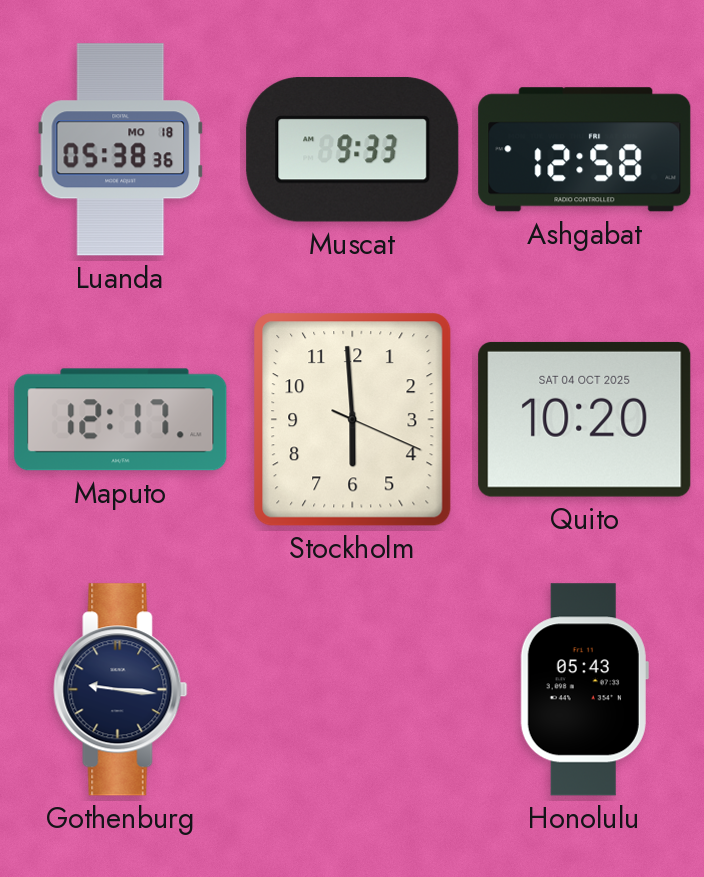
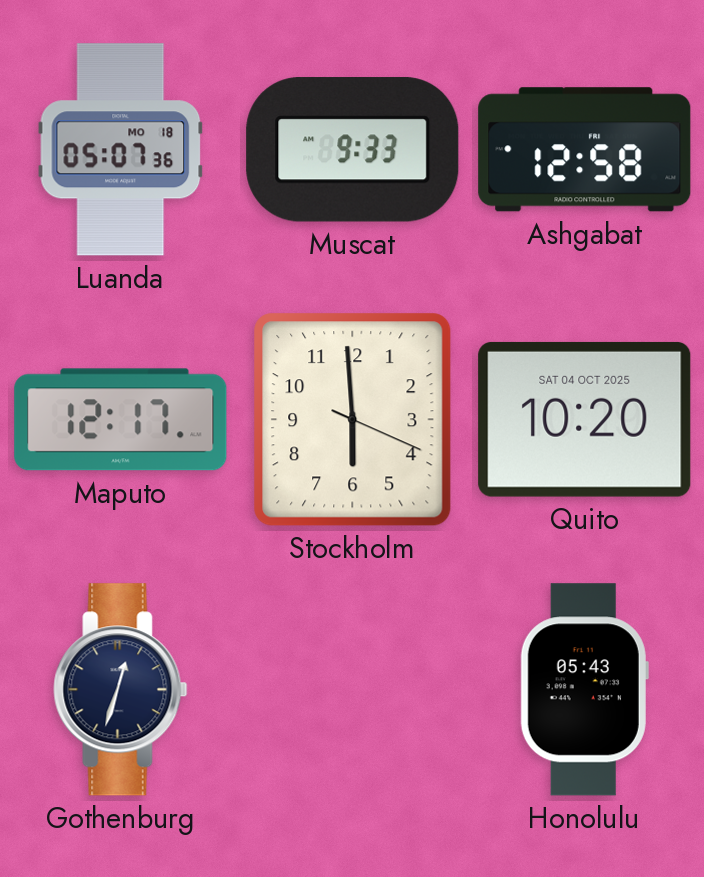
Luanda: 05:38 -> 05:07
Gothenburg: 9:16 -> 12:33
